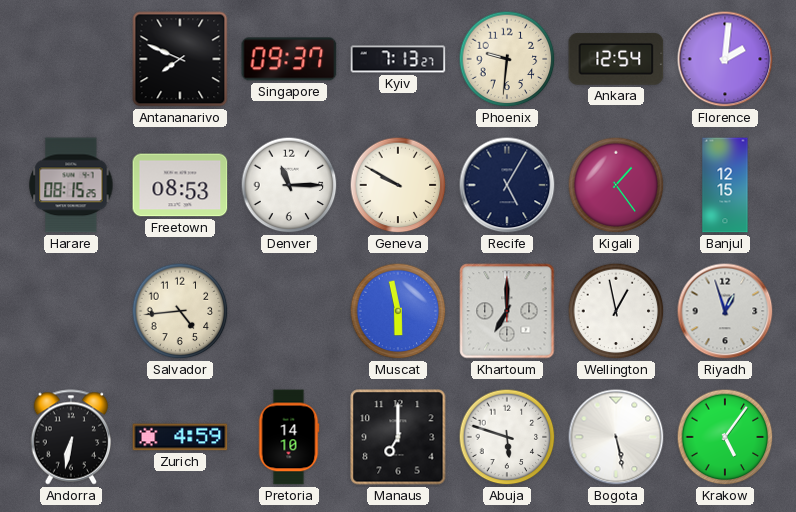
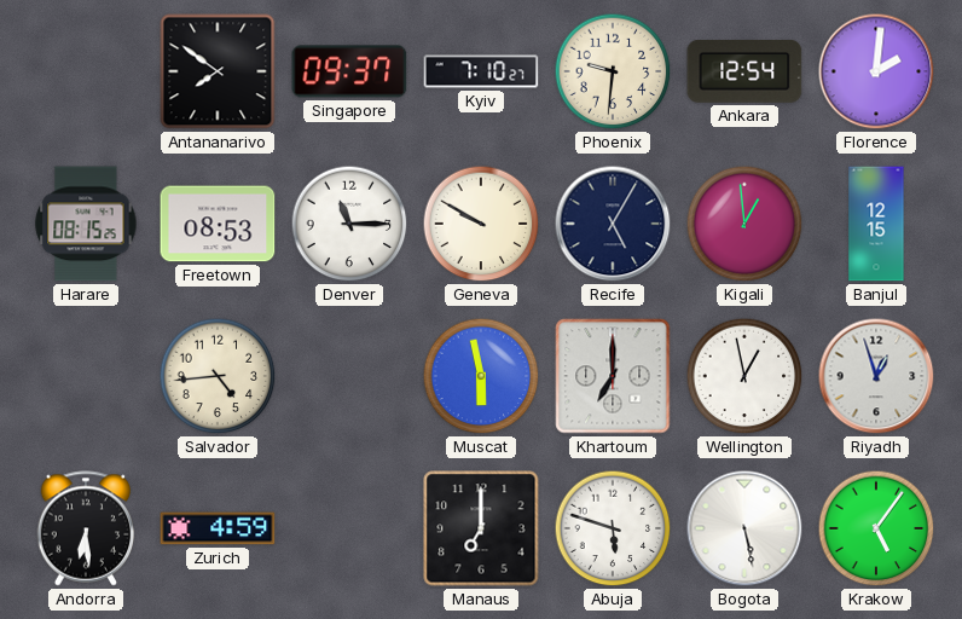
Antananarivo: 7:49 -> 7:51
Kyiv: 7:13 -> 7:10
Kigali: 1:24 -> 12:59
Andorra: 6:32 -> 6:29
Pretoria: 14:10 -> none
